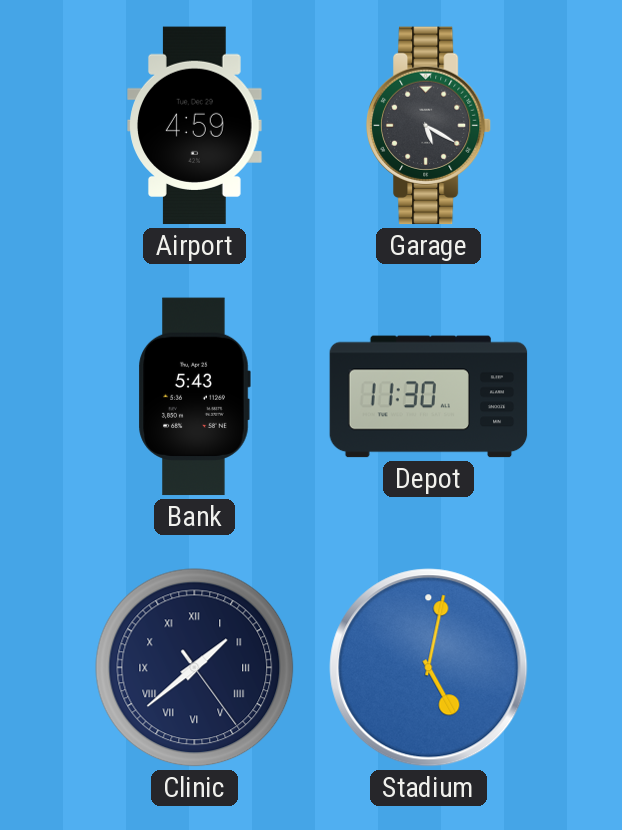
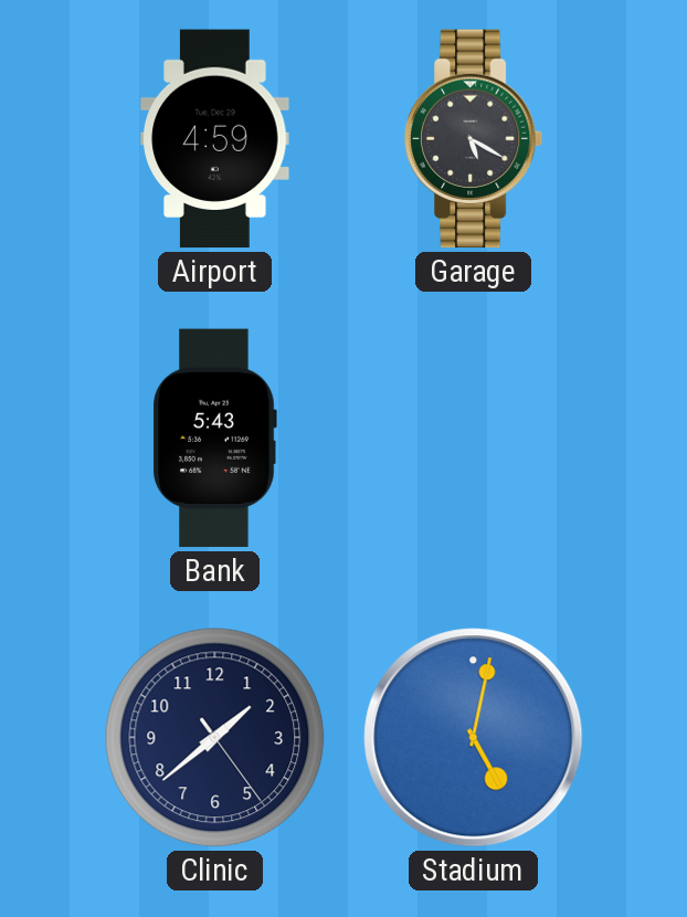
Depot: 11:30 -> none
Clinic numerals: Roman -> Arabic
